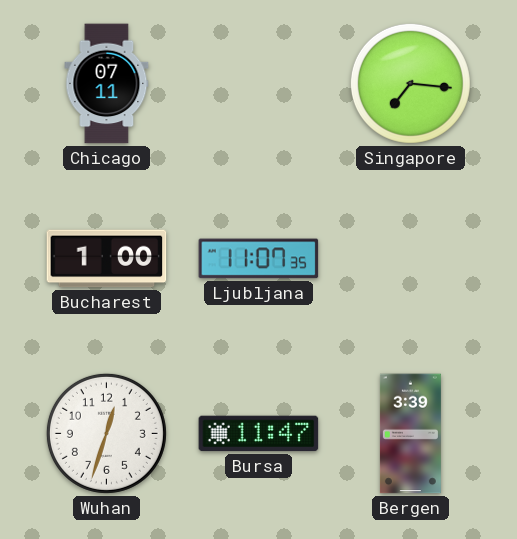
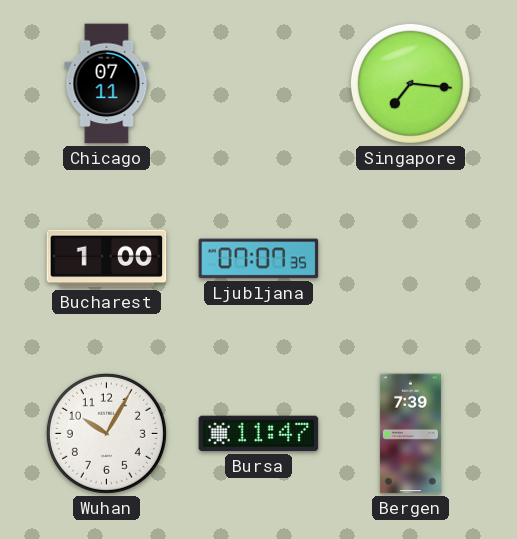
Ljubljana: 11:07 -> 07:07
Wuhan: 12:33 -> 10:05
Bergen: 3:39 -> 7:39
